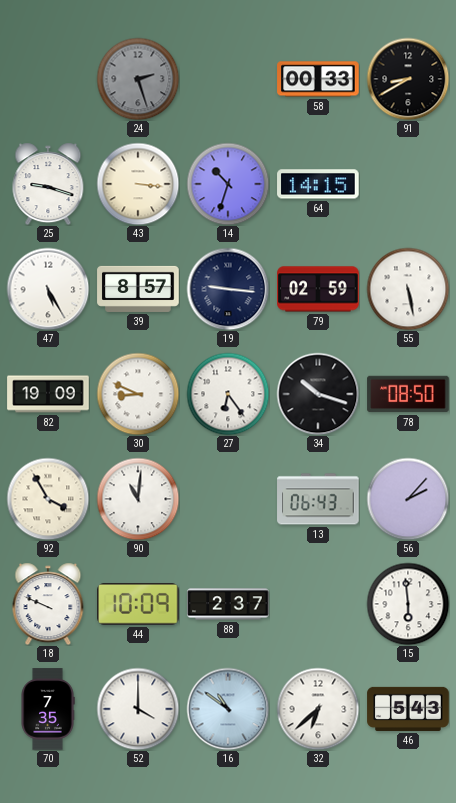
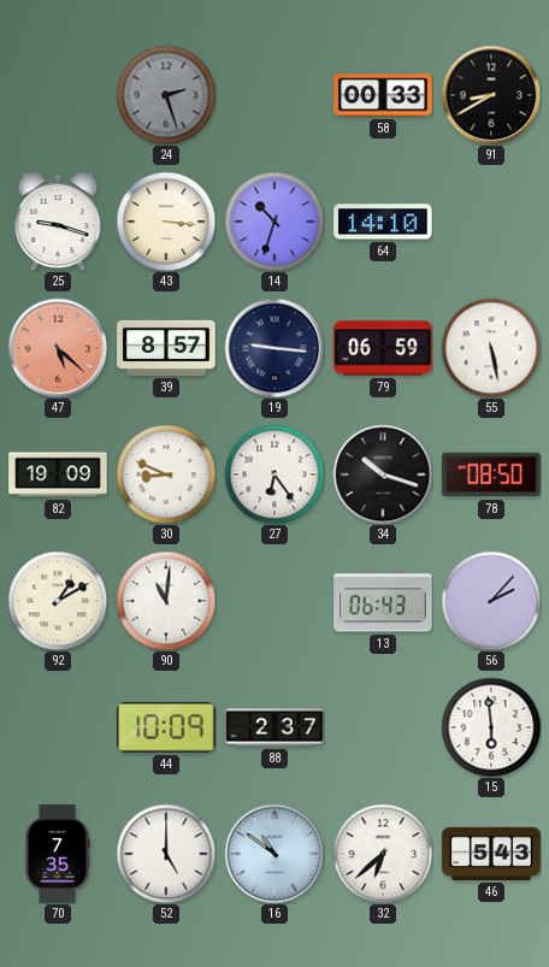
64: 14:15 -> 14:10
47: 5:25 -> 5:22
47 dial: white -> salmon
79: 02:59 -> 06:59
92: 3:55 -> 1:10
18: 9:49 -> none
52: 4:00 -> 5:00
